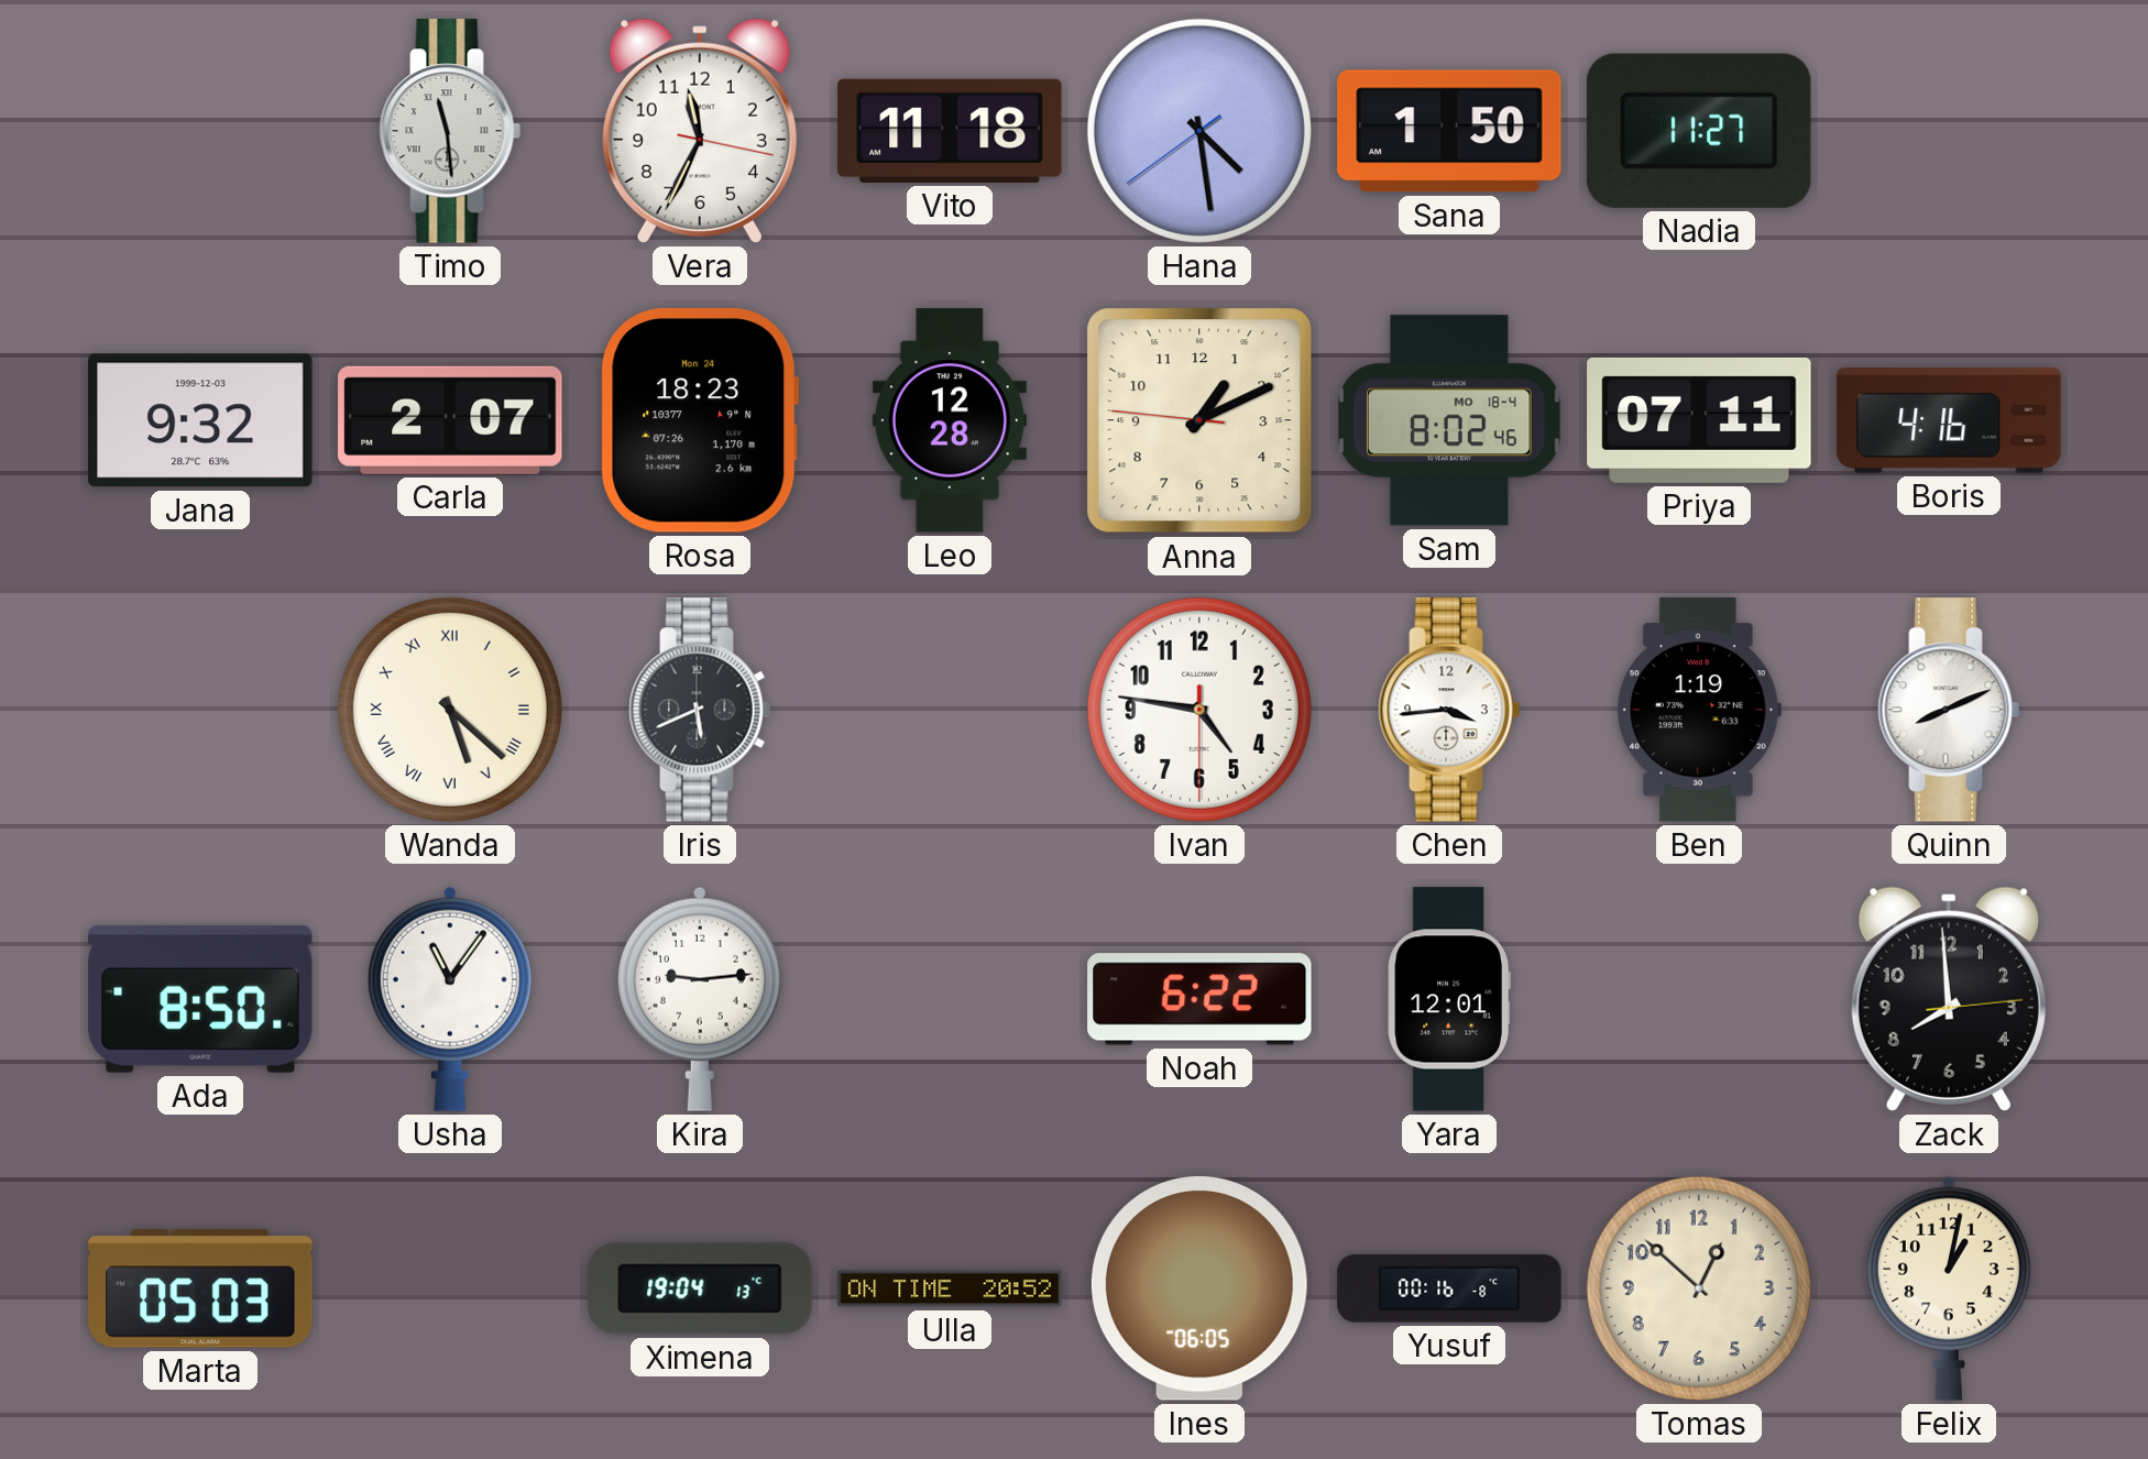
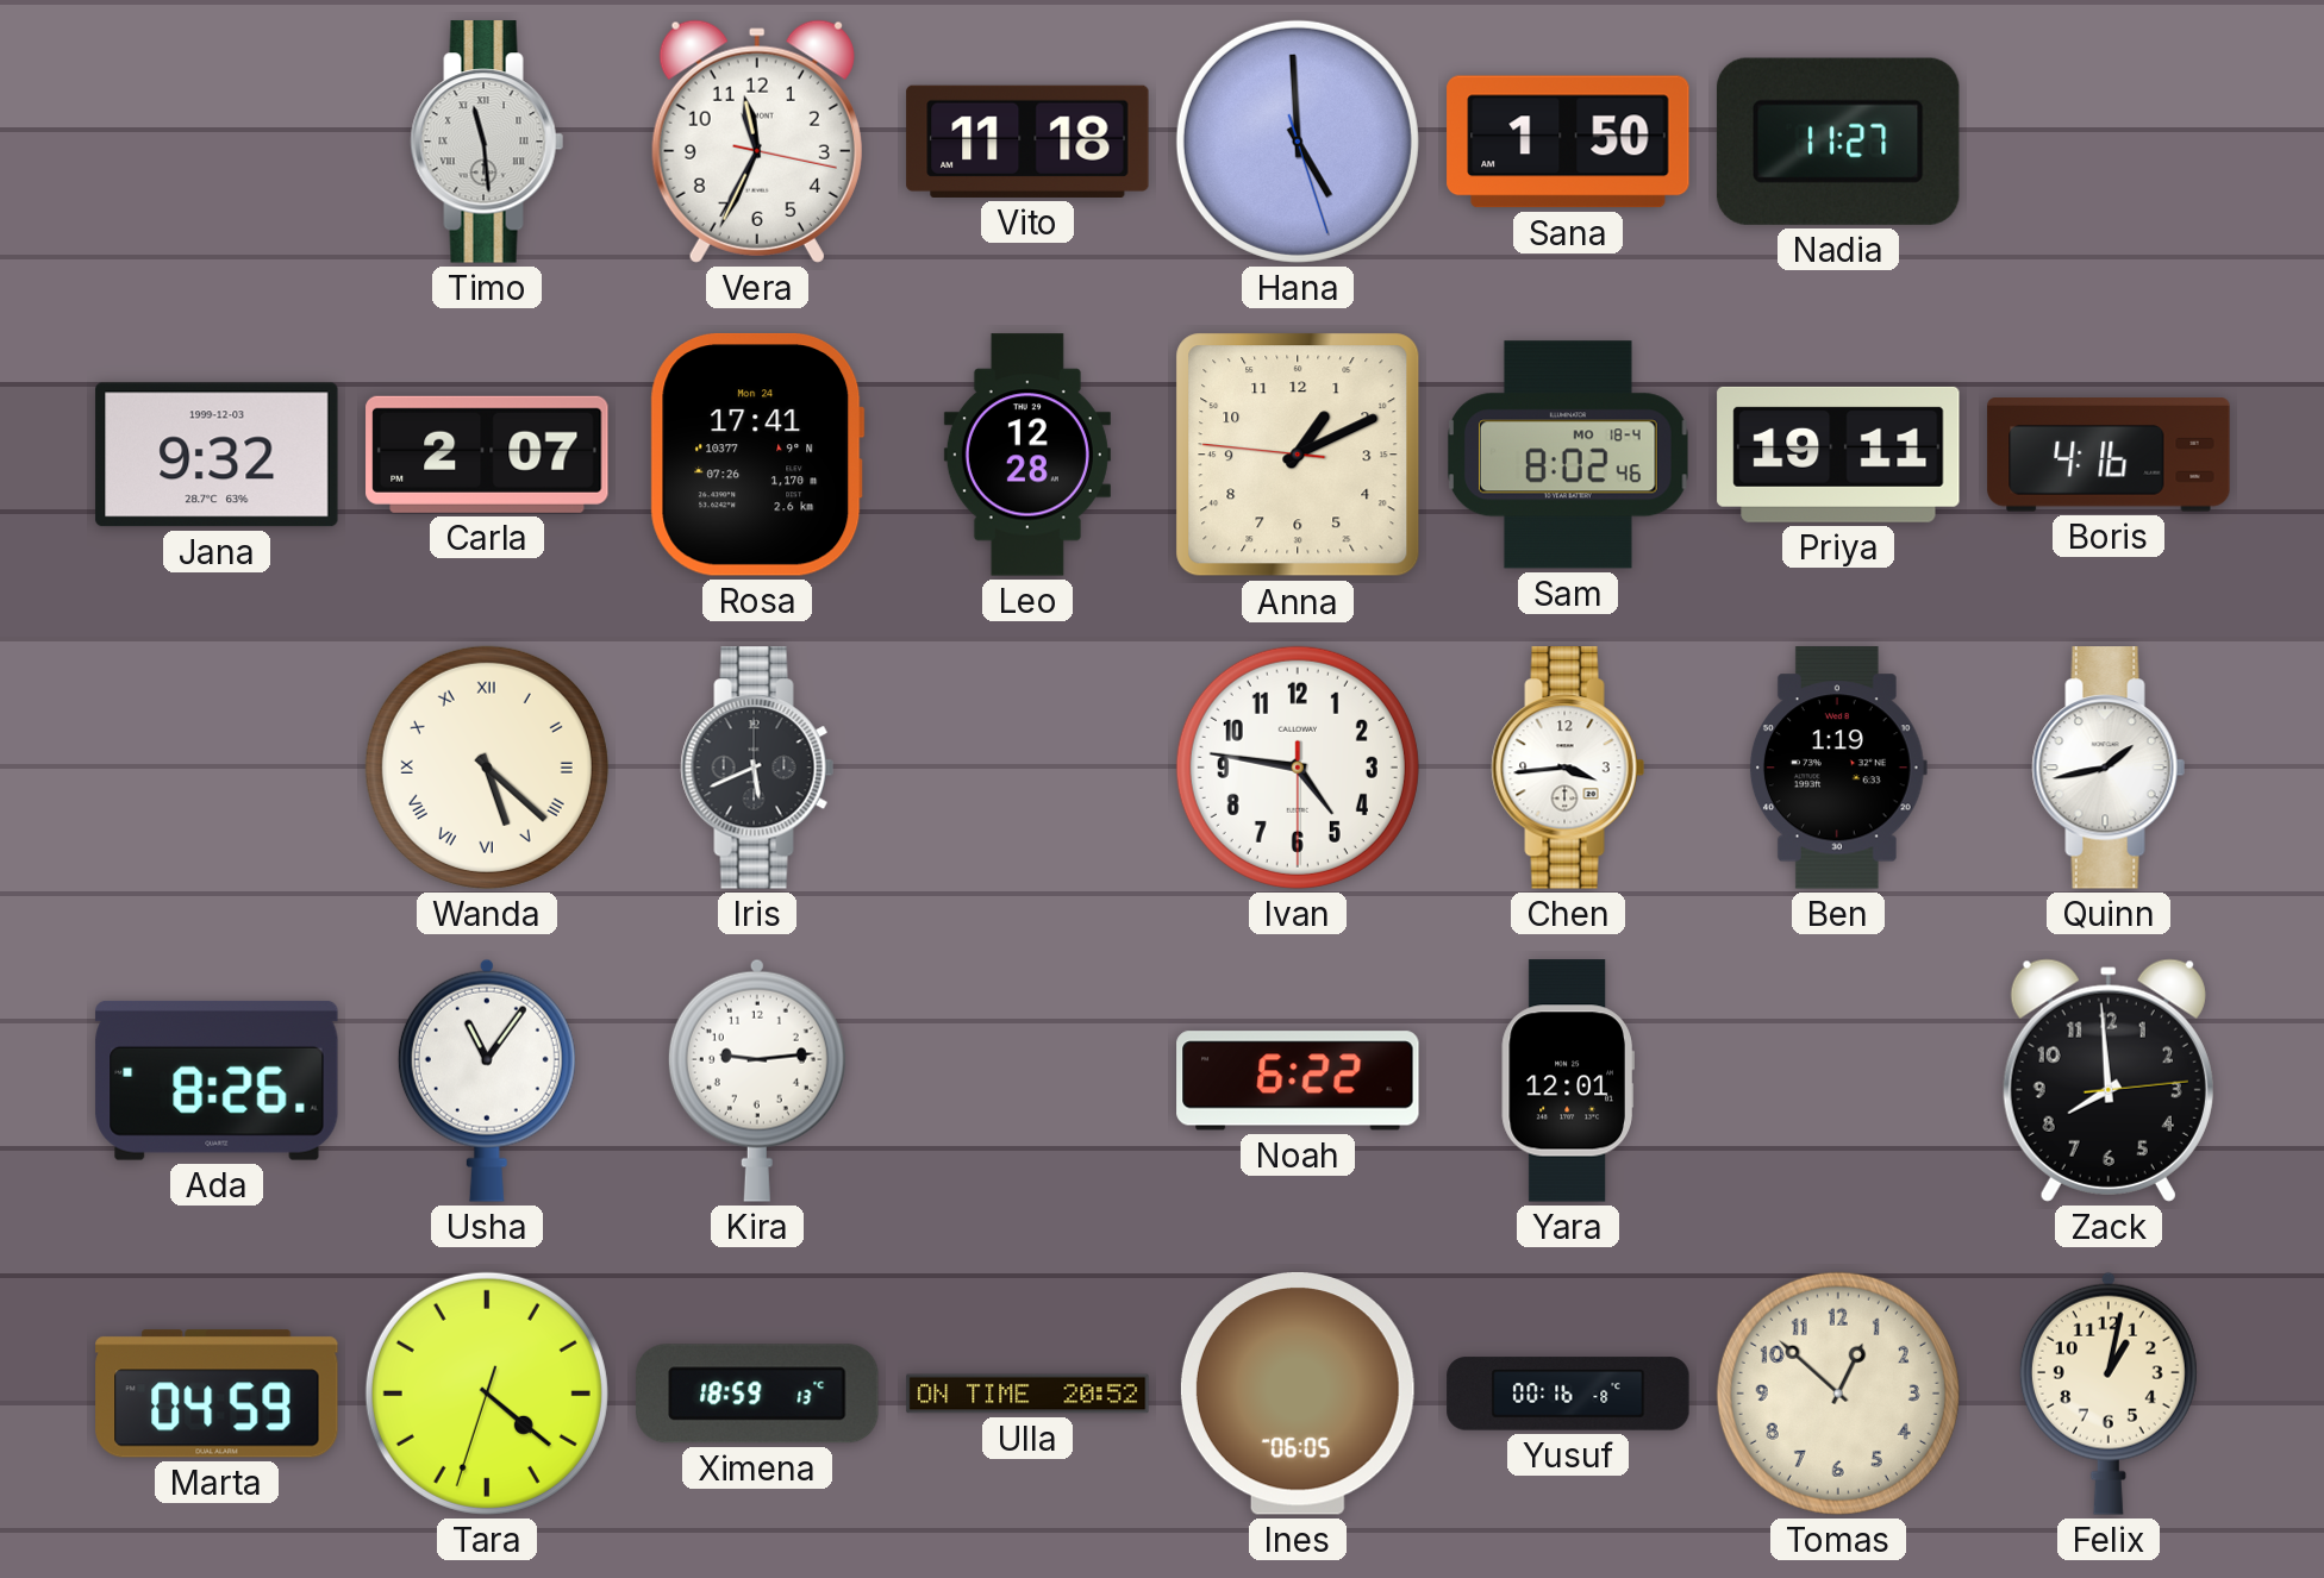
Hana: 4:28 -> 4:59
Rosa: 18:23 -> 17:41
Priya: 07:11 -> 19:11
Quinn: 8:11 -> 1:43
Ada: 8:50 -> 8:26
Marta: 05:03 -> 04:59
Tara: none -> 4:21
Ximena: 19:04 -> 18:59
